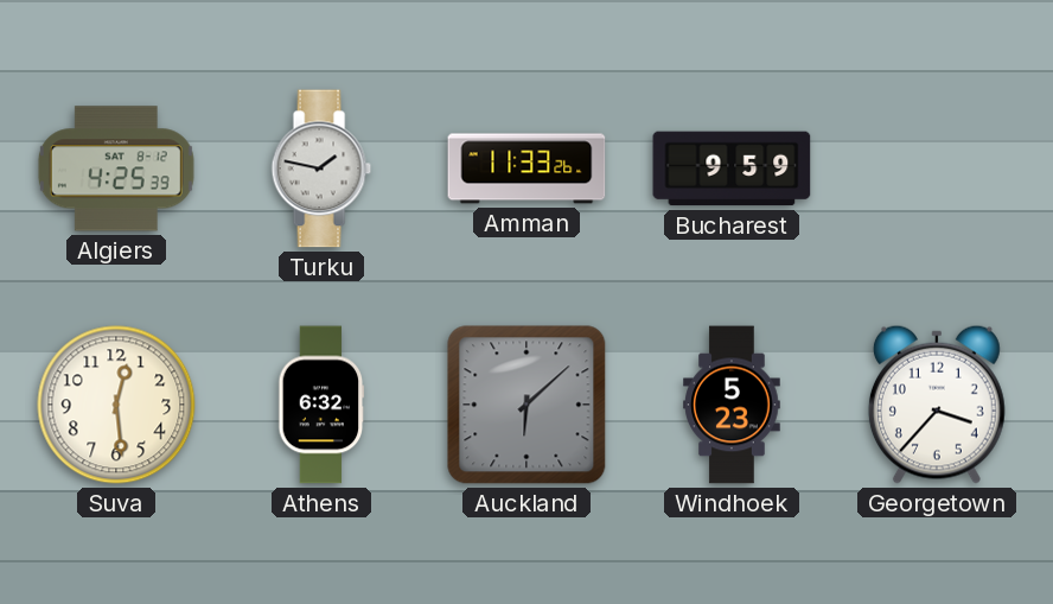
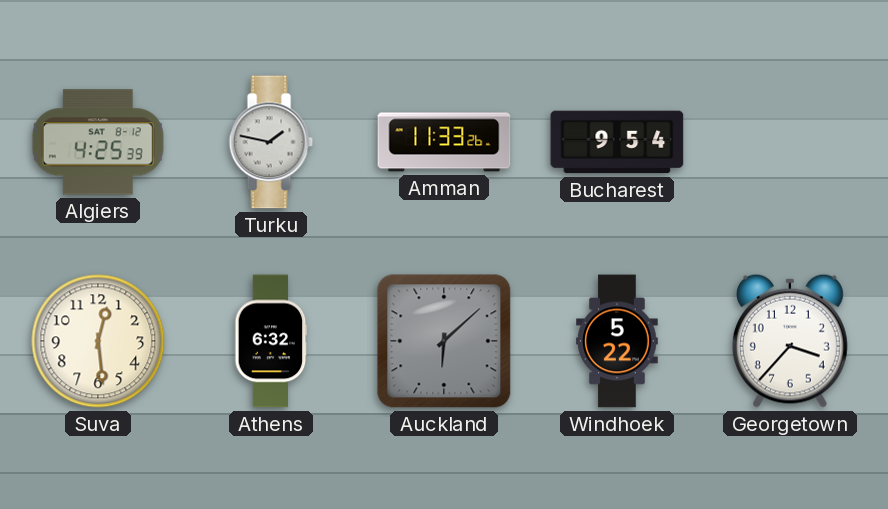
Bucharest: 9:59 -> 9:54
Windhoek: 5:23 -> 5:22
